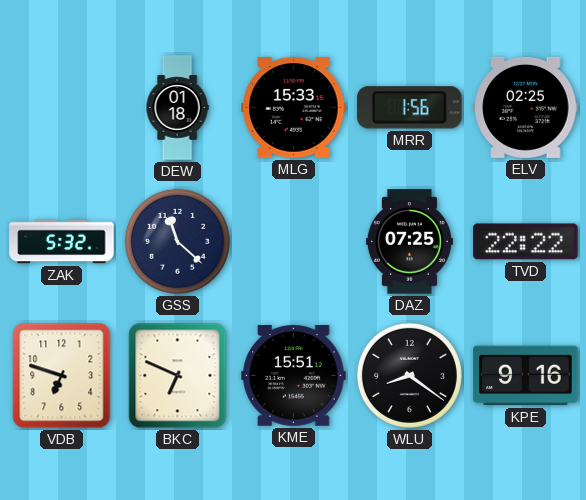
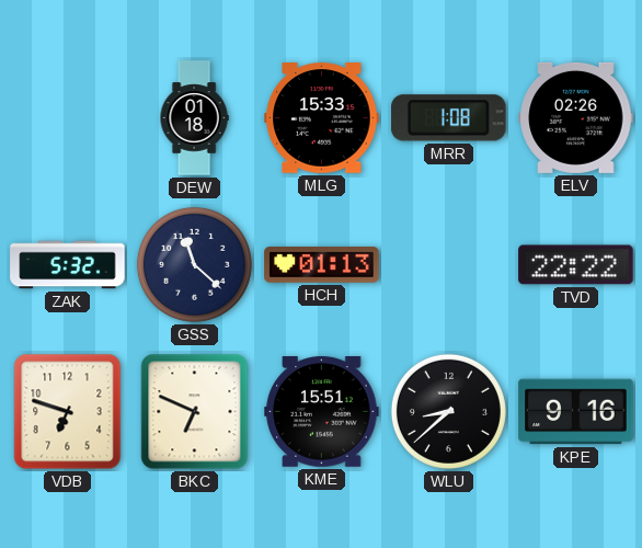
MRR: 1:56 -> 1:08
ELV: 02:25 -> 02:26
HCH: none -> 01:13
DAZ: 07:25 -> none
WLU: 8:21 -> 8:38
